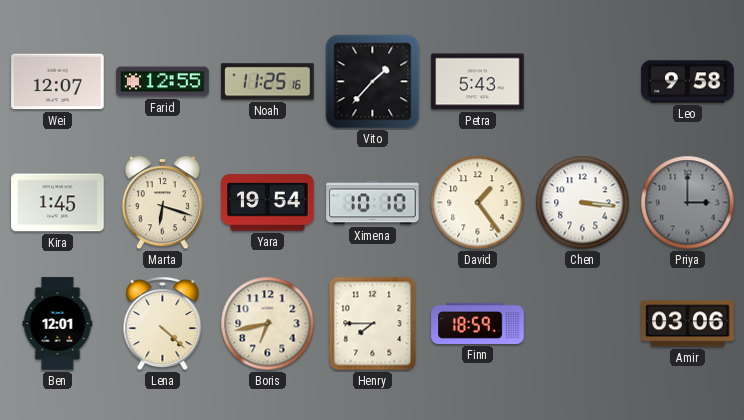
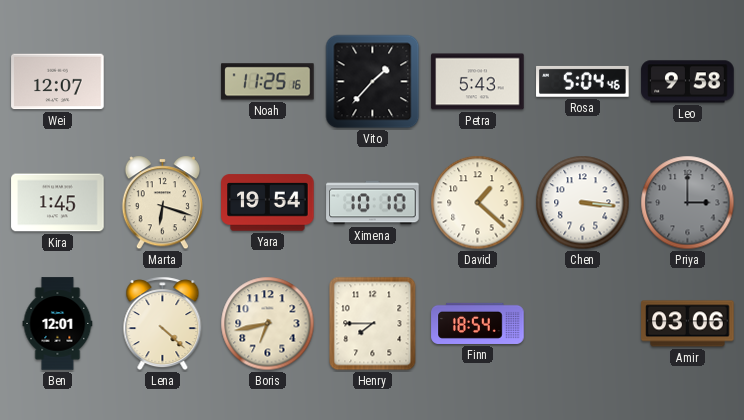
Farid: 12:55 -> none
Rosa: none -> 5:04
David: 1:24 -> 1:22
Finn: 18:59 -> 18:54
